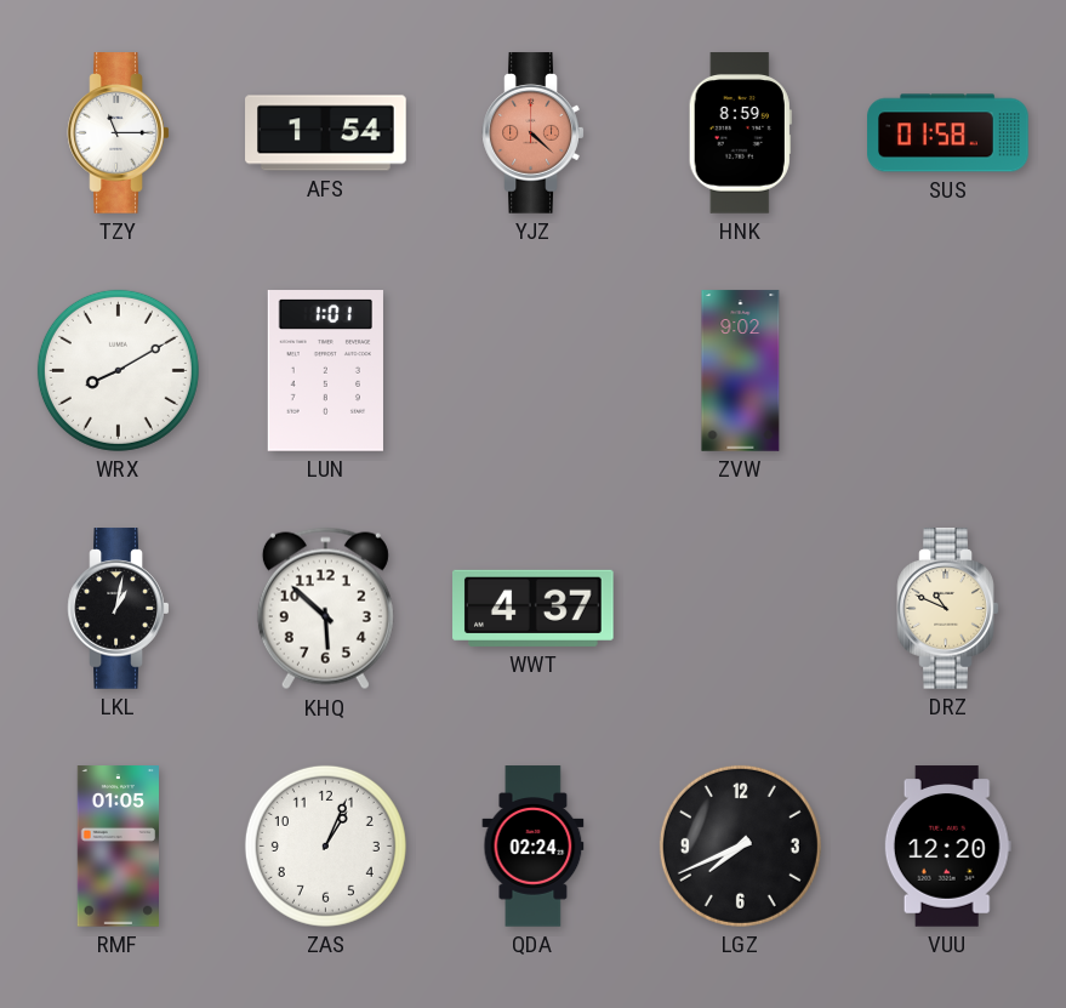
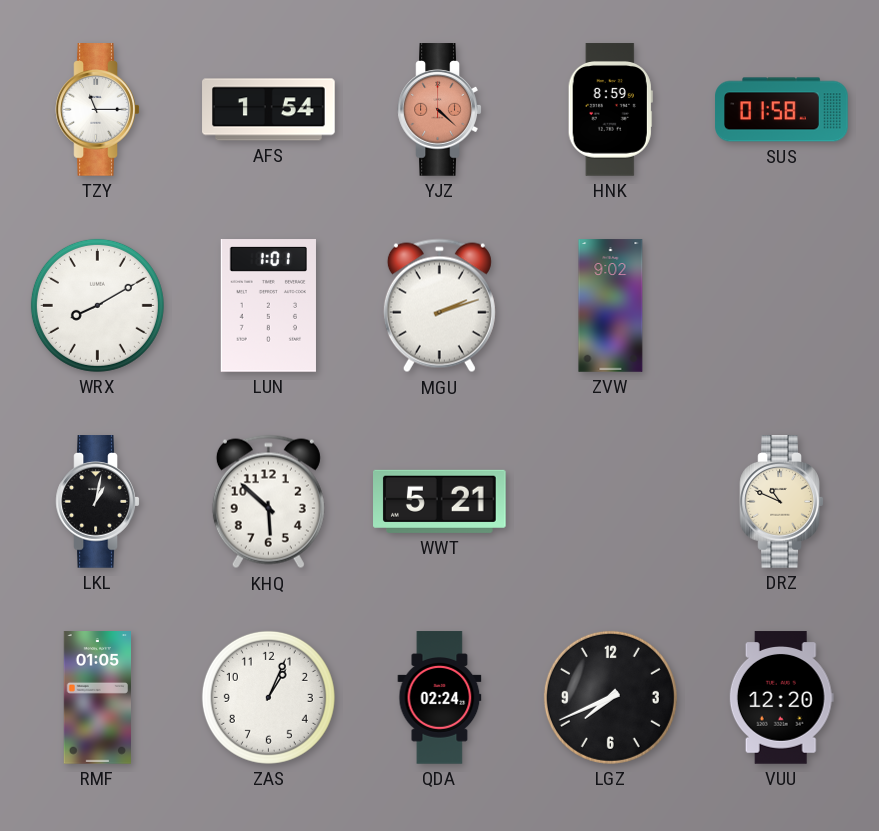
MGU: none -> 2:12
WWT: 4:37 -> 5:21
